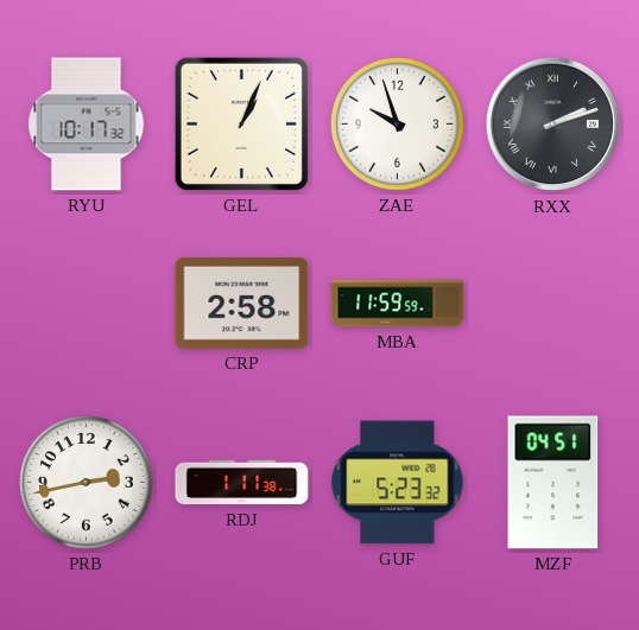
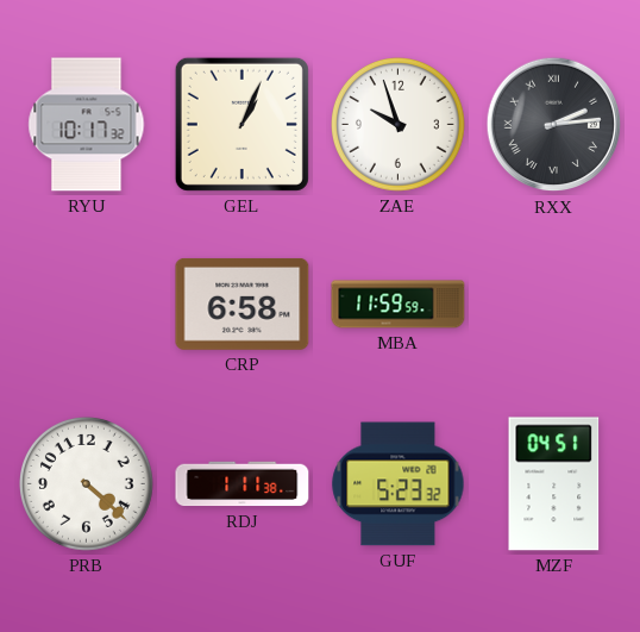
RXX: 2:12 -> 2:14
CRP: 2:58 -> 6:58
PRB: 2:43 -> 4:22
